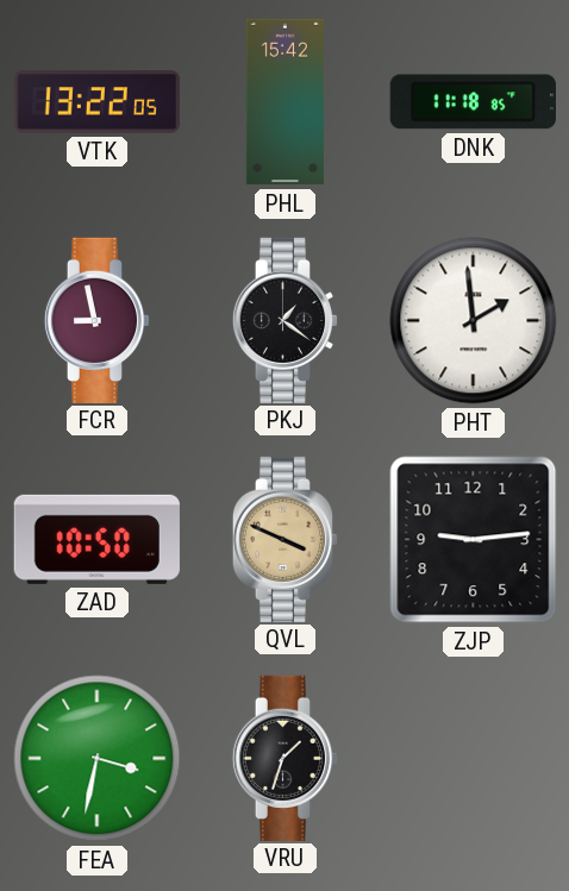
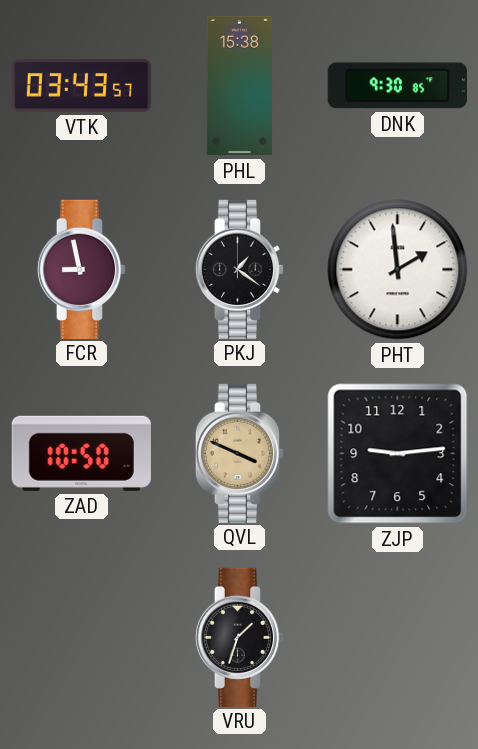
VTK: 13:22 -> 03:43
PHL: 15:42 -> 15:38
DNK: 11:18 -> 9:30
FEA: 3:32 -> none
